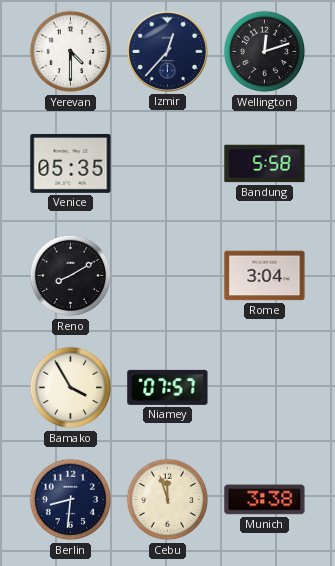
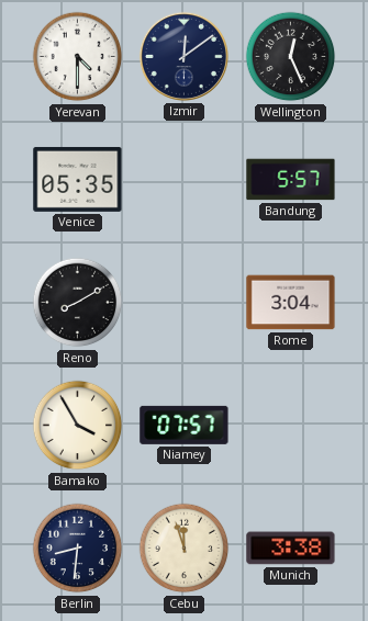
Izmir: 12:37 -> 12:09
Wellington: 12:12 -> 12:26
Bandung: 5:58 -> 5:57
